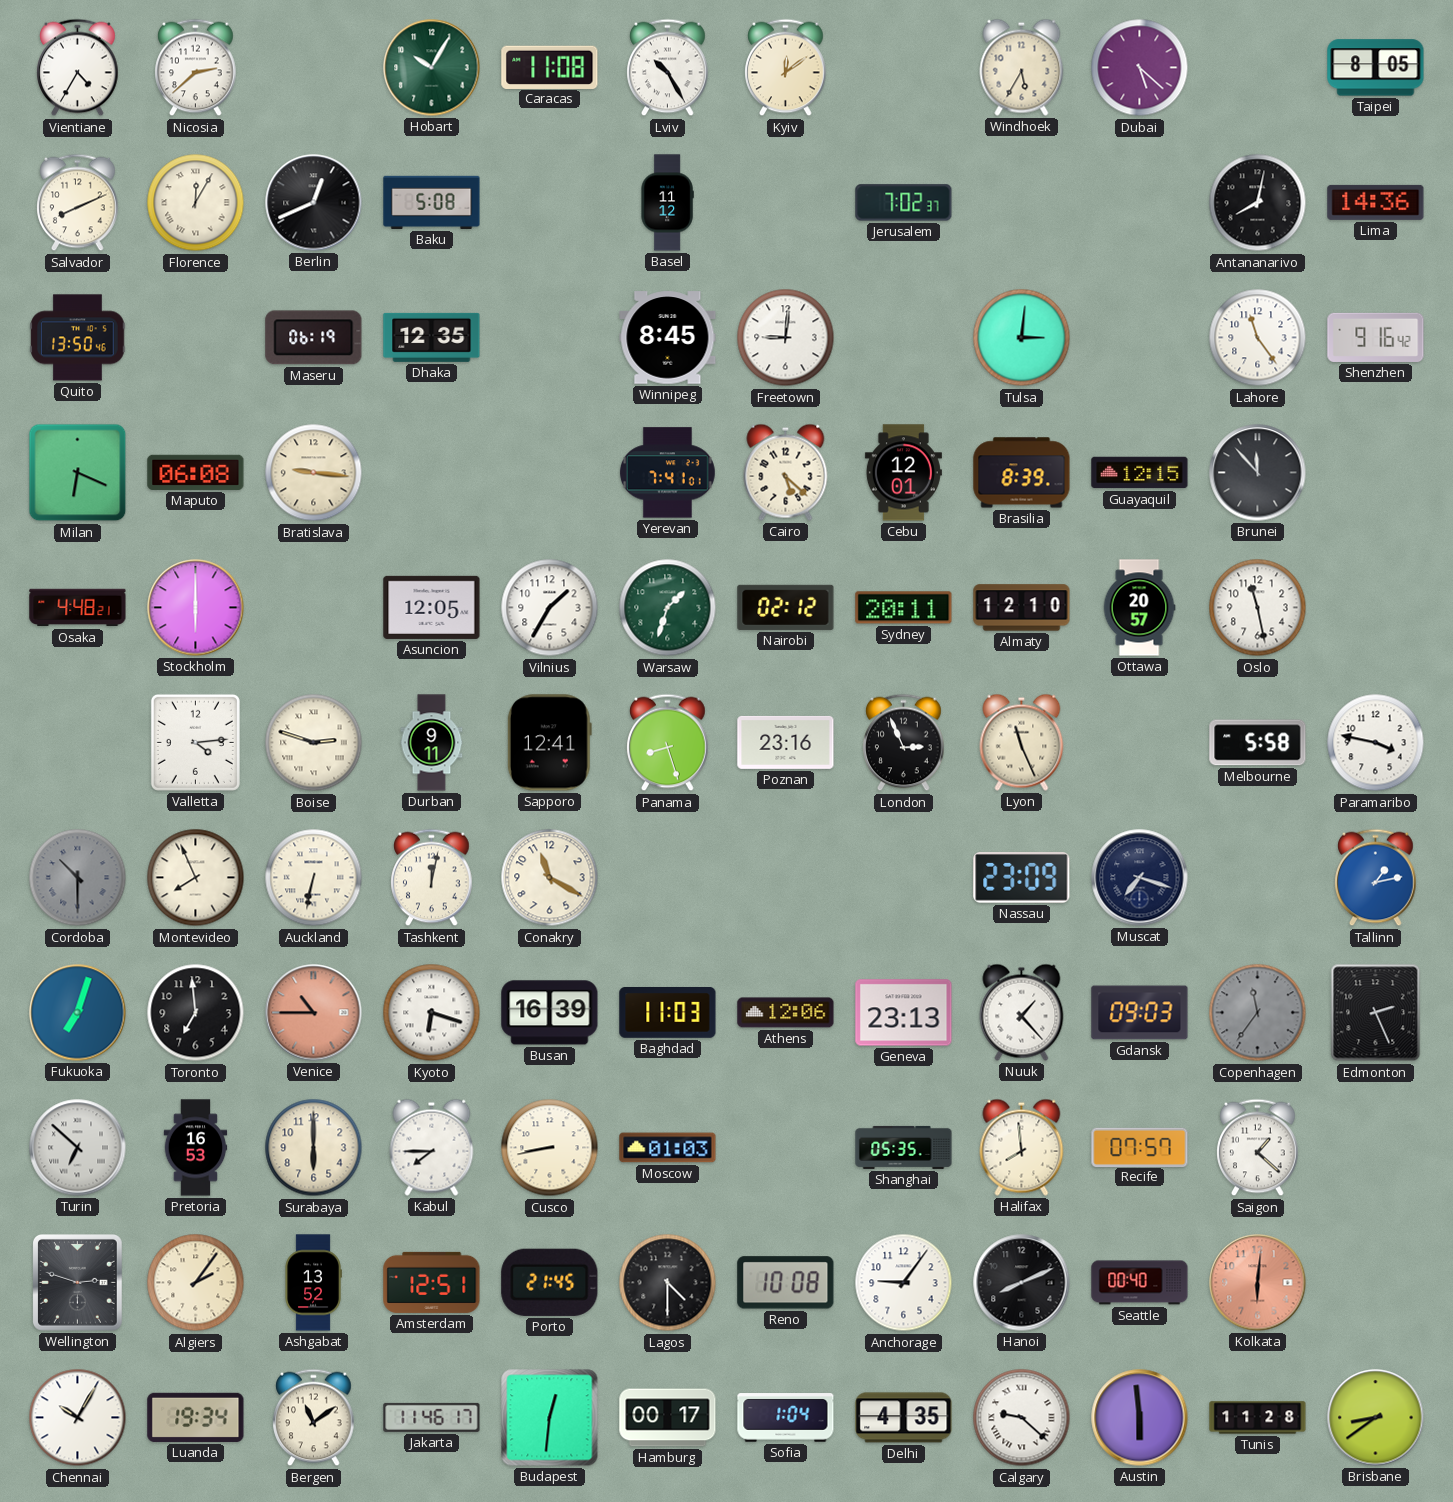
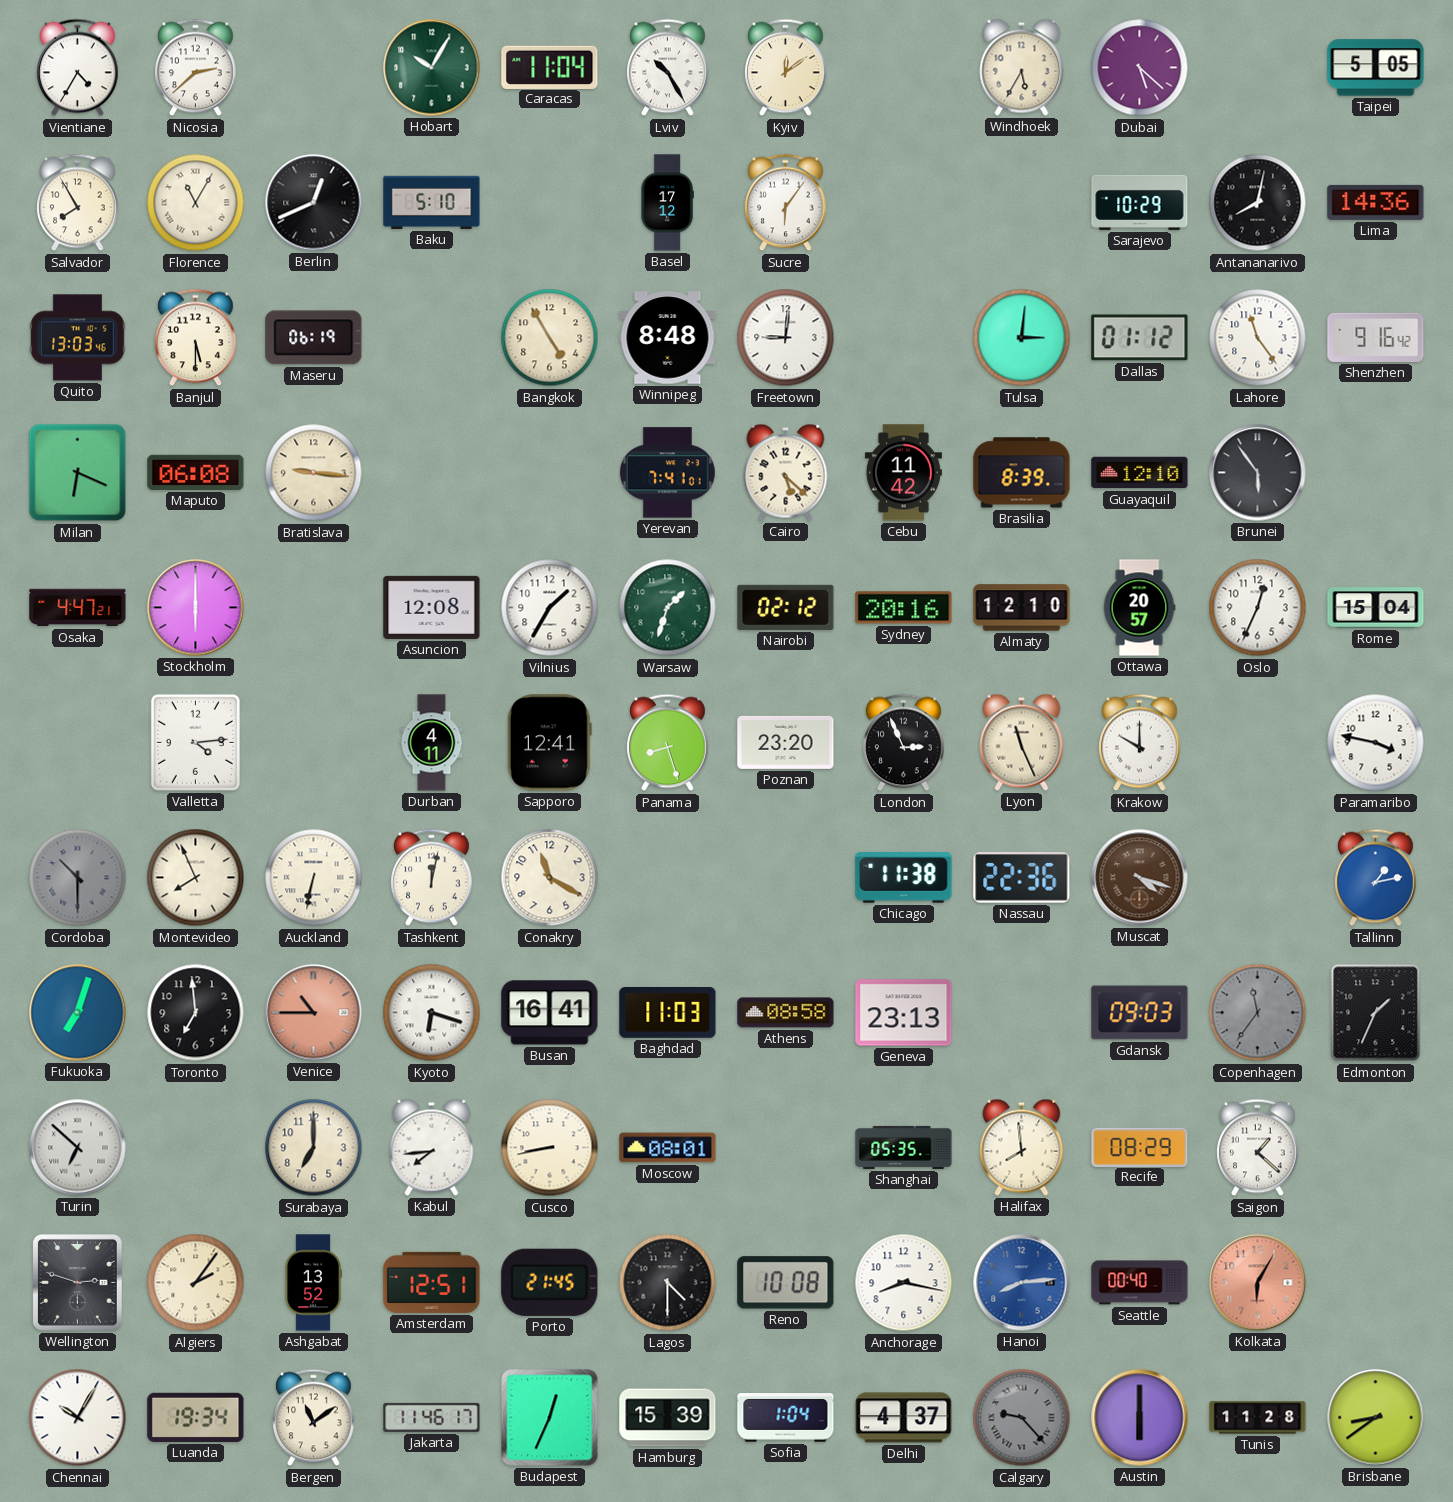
Caracas: 11:08 -> 11:04
Taipei: 8:05 -> 5:05
Salvador: 8:11 -> 7:55
Florence: 12:05 -> 11:05
Baku: 5:08 -> 5:10
Basel: 11:12 -> 17:12
Sucre: none -> 6:06
Jerusalem: 7:02 -> none
Sarajevo: none -> 10:29
Quito: 13:50 -> 13:03
Banjul: none -> 5:30
Dhaka: 12:35 -> none
Bangkok: none -> 4:55
Winnipeg: 8:45 -> 8:48
Dallas: none -> 01:12
Cebu: 12:01 -> 11:42
Guayaquil: 12:15 -> 12:10
Brunei: 11:53 -> 5:54
Osaka: 4:48 -> 4:47
Asuncion: 12:05 -> 12:08
Sydney: 20:11 -> 20:16
Oslo: 11:28 -> 12:34
Rome: none -> 15:04
Boise: 2:48 -> none
Durban: 9:11 -> 4:11
Poznan: 23:16 -> 23:20
Krakow: none -> 10:00
Melbourne: 5:58 -> none
Chicago: none -> 11:38
Nassau: 23:09 -> 22:36
Muscat: 7:18 -> 4:18
Muscat dial: navy -> brown
Busan: 16:39 -> 16:41
Athens: 12:06 -> 08:58
Nuuk: 1:23 -> none
Edmonton: 2:26 -> 1:34
Pretoria: 16:53 -> none
Surabaya: 6:00 -> 7:00
Kabul: 7:45 -> 7:44
Moscow: 01:03 -> 08:01
Recife: 07:57 -> 08:29
Anchorage: 9:06 -> 8:17
Hanoi: 8:11 -> 8:14
Hanoi dial: black -> blue
Kolkata: 6:01 -> 6:05
Budapest: 12:31 -> 12:34
Hamburg: 00:17 -> 15:39
Delhi: 4:35 -> 4:37
Calgary: 9:22 -> 9:23
Calgary dial: white -> grey
Austin: 5:59 -> 6:00
